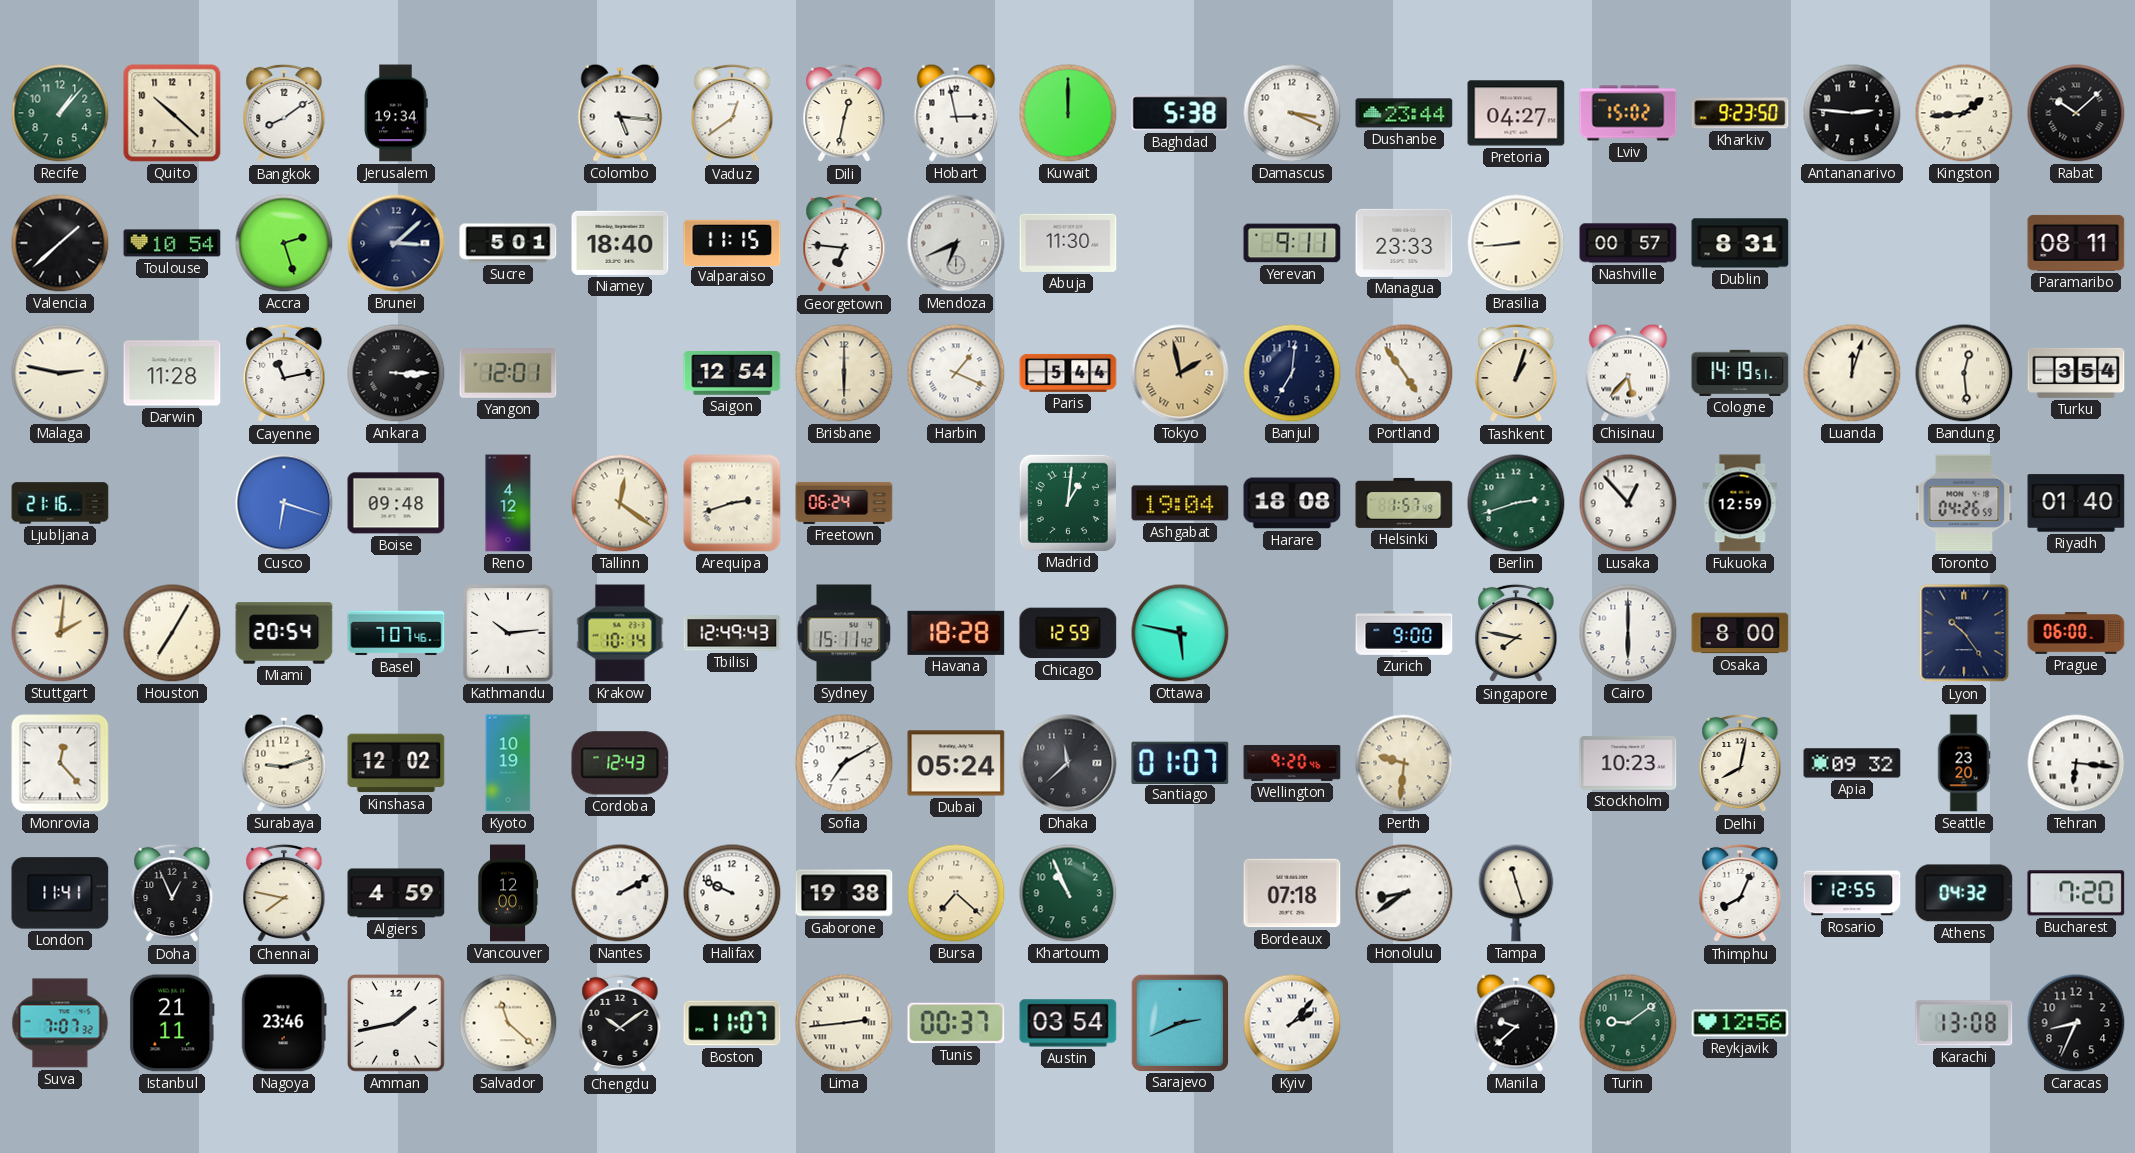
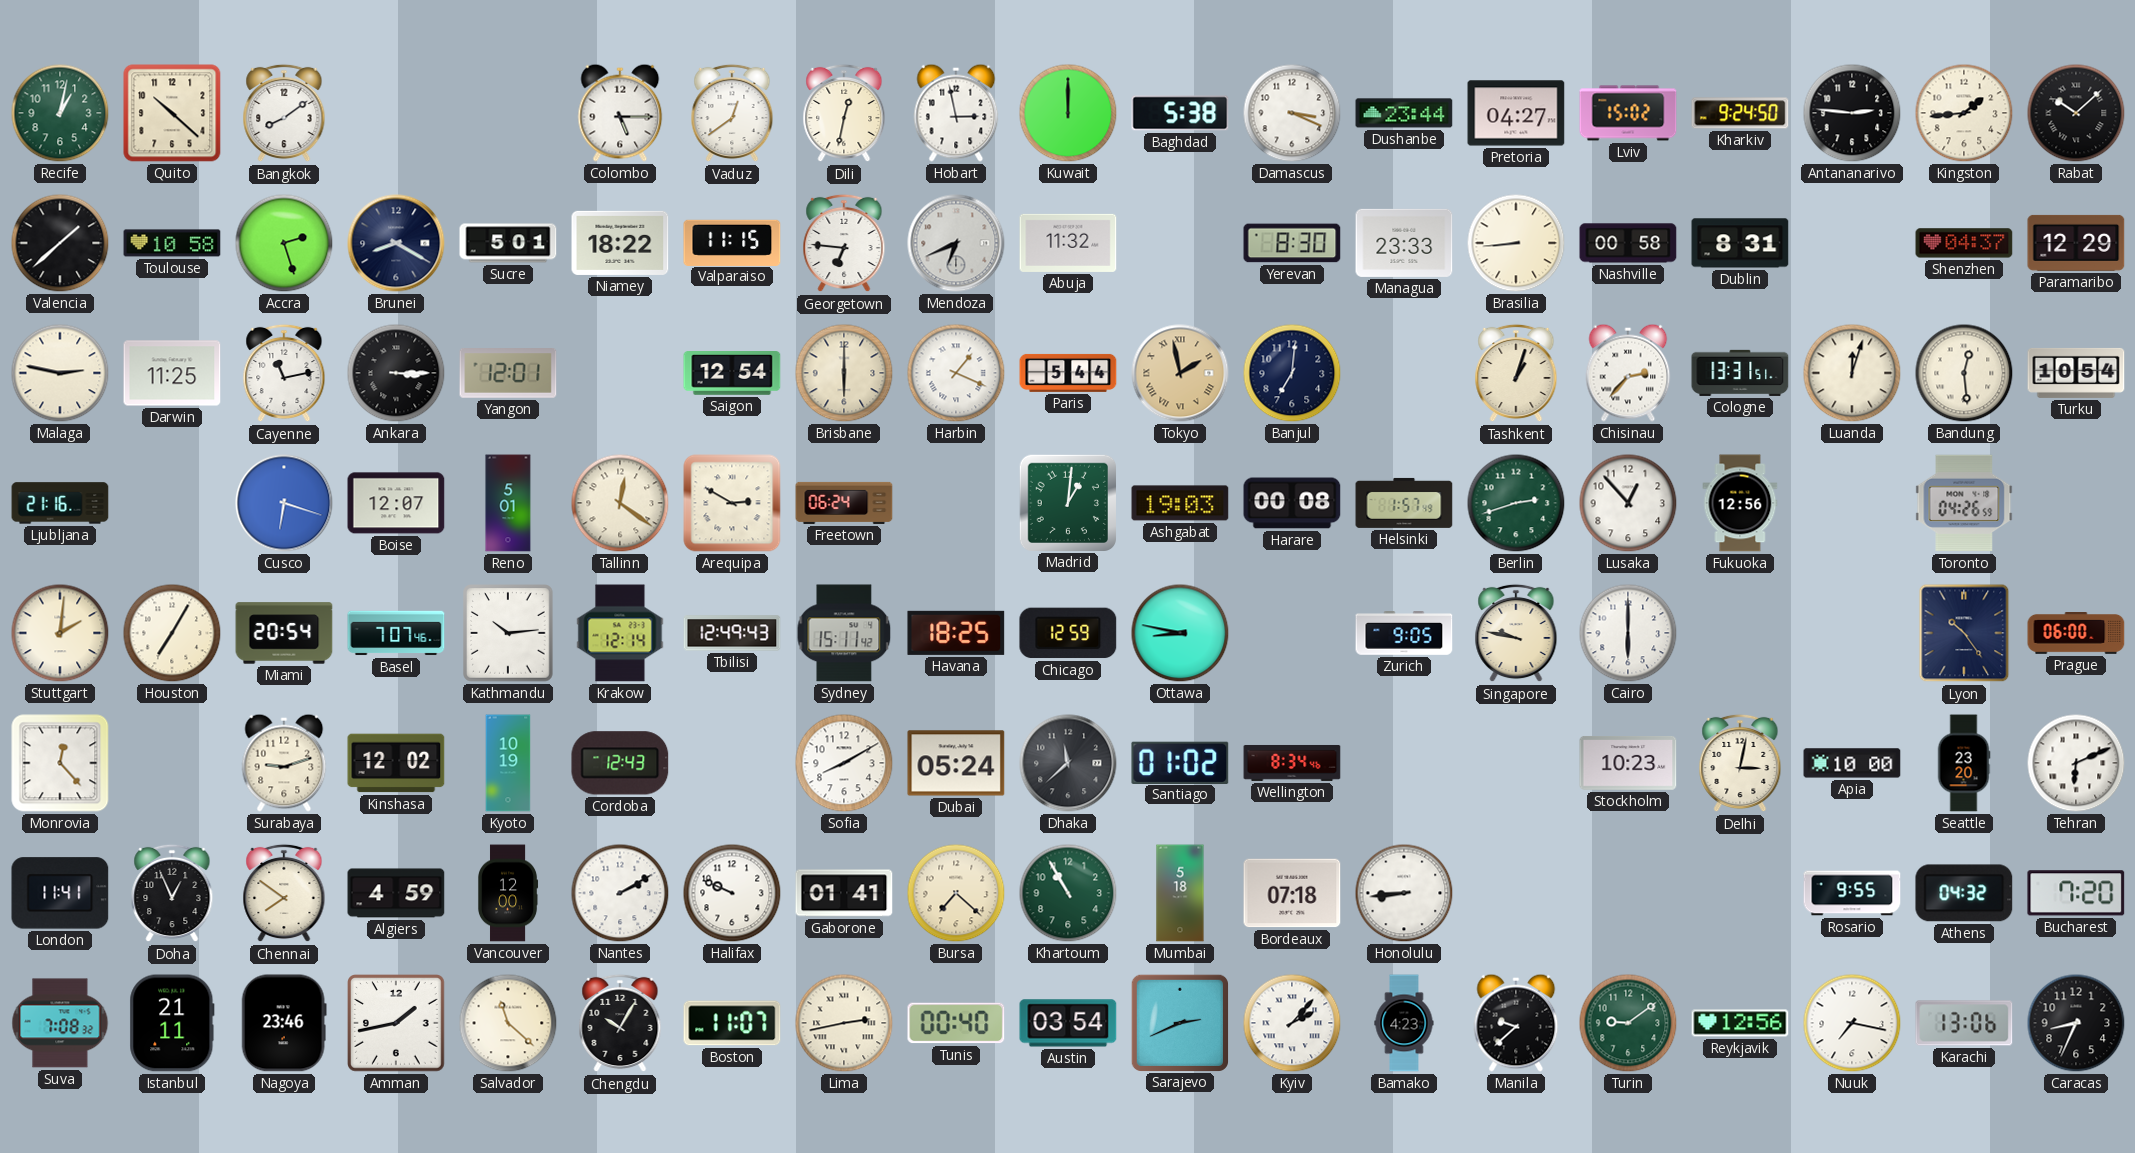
Recife: 1:07 -> 1:02
Jerusalem: 19:34 -> none
Colombo: 5:16 -> 5:15
Kharkiv: 9:23 -> 9:24
Toulouse: 10:54 -> 10:58
Brunei: 3:08 -> 8:20
Niamey: 18:40 -> 18:22
Abuja: 11:30 -> 11:32
Yerevan: 9:11 -> 8:30
Nashville: 00:57 -> 00:58
Shenzhen: none -> 04:37
Paramaribo: 08:11 -> 12:29
Darwin: 11:28 -> 11:25
Portland: 4:54 -> none
Chisinau: 5:37 -> 2:37
Cologne: 14:19 -> 13:31
Turku: 3:54 -> 10:54
Boise: 09:48 -> 12:07
Reno: 4:12 -> 5:01
Arequipa: 2:42 -> 2:50
Ashgabat: 19:04 -> 19:03
Harare: 18:08 -> 00:08
Fukuoka: 12:59 -> 12:56
Riyadh: 01:40 -> none
Krakow: 10:14 -> 12:14
Havana: 18:28 -> 18:25
Ottawa: 5:47 -> 8:47
Zurich: 9:00 -> 9:05
Singapore: 7:47 -> 9:47
Osaka: 8:00 -> none
Sofia: 7:10 -> 8:10
Santiago: 01:07 -> 01:02
Wellington: 9:20 -> 8:34
Perth: 9:31 -> none
Delhi: 8:02 -> 3:02
Apia: 09:32 -> 10:00
Tehran: 6:16 -> 6:11
Chennai: 7:47 -> 7:51
Gaborone: 19:38 -> 01:41
Khartoum: 10:56 -> 10:55
Mumbai: none -> 5:18
Honolulu: 8:39 -> 8:44
Tampa: 11:27 -> none
Thimphu: 8:04 -> none
Rosario: 12:55 -> 9:55
Suva: 7:07 -> 7:08
Chengdu: 10:09 -> 10:05
Lima: 2:44 -> 2:43
Tunis: 00:37 -> 00:40
Bamako: none -> 4:23
Nuuk: none -> 7:17
Karachi: 13:08 -> 13:06
